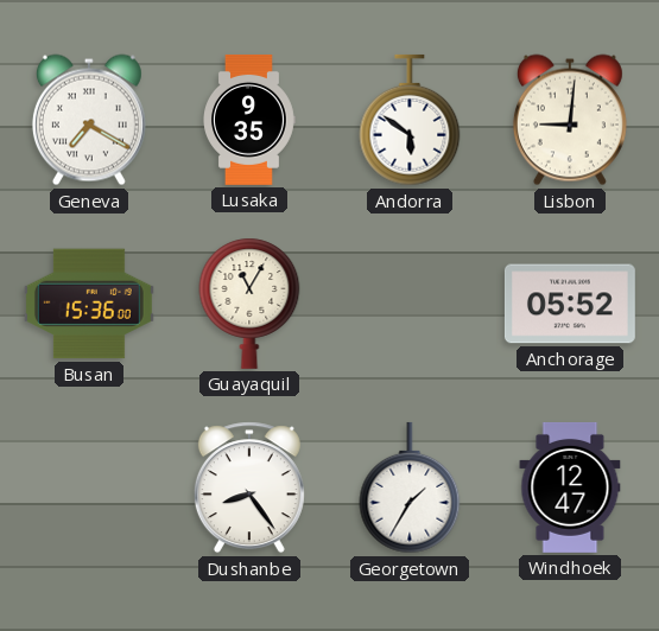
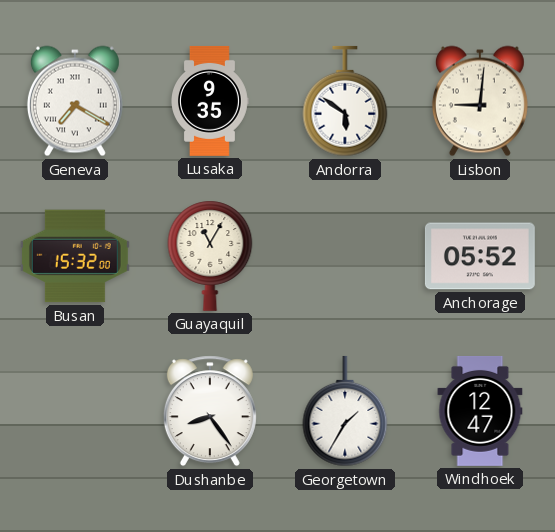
Busan: 15:36 -> 15:32
